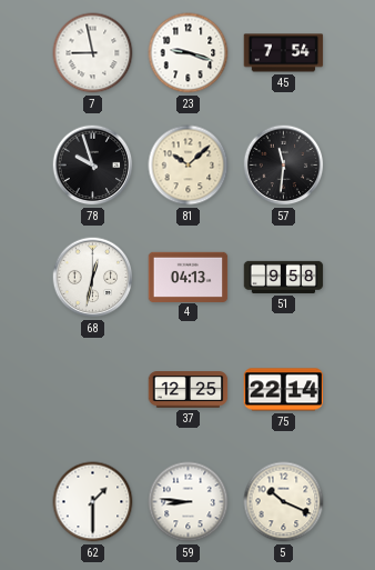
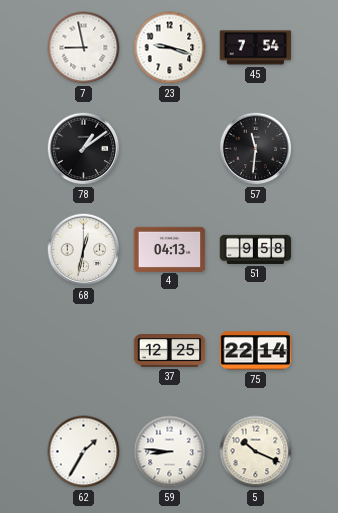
78: 9:57 -> 1:09
81: 10:08 -> none
62: 1:30 -> 1:35
